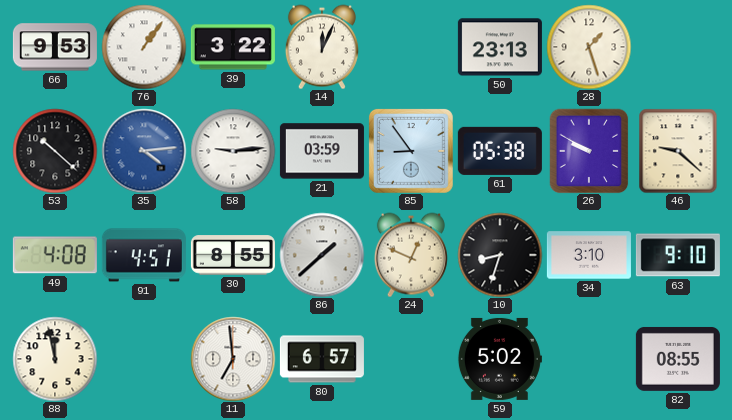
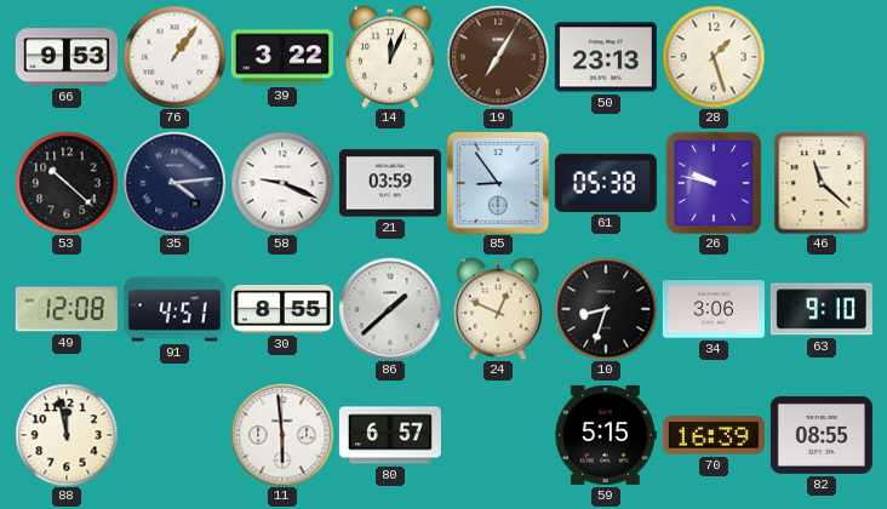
19: none -> 7:05
35 dial: blue -> navy
58: 9:14 -> 9:19
26: 9:50 -> 9:47
46: 9:22 -> 11:22
49: 4:08 -> 12:08
34: 3:10 -> 3:06
11: 6:59 -> 5:59
59: 5:02 -> 5:15
70: none -> 16:39
